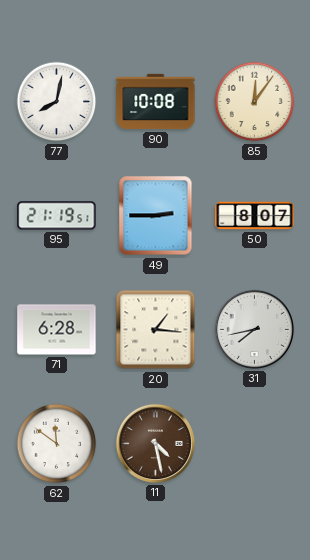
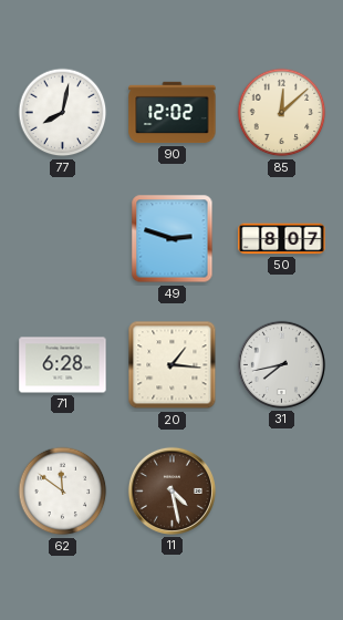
90: 10:08 -> 12:02
85: 12:06 -> 12:08
95: 21:19 -> none
49: 2:45 -> 2:48
